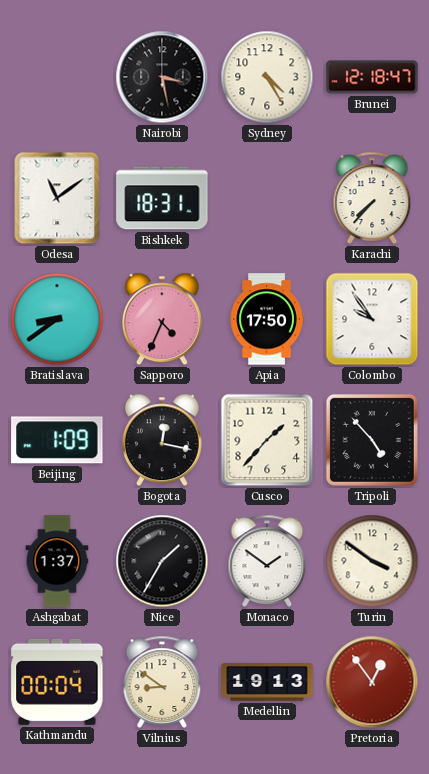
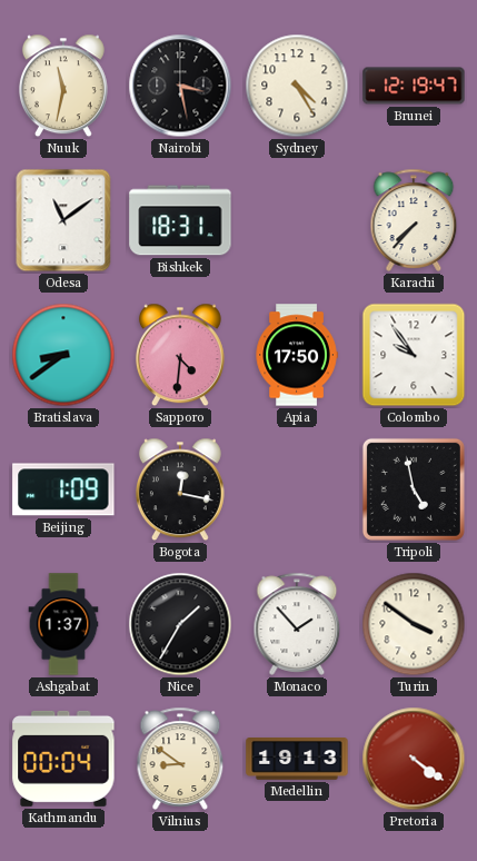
Nuuk: none -> 11:32
Brunei: 12:18 -> 12:19
Sapporo: 4:34 -> 4:31
Cusco: 1:37 -> none
Tripoli: 4:53 -> 4:58
Monaco: 1:51 -> 1:53
Pretoria: 12:54 -> 4:21
